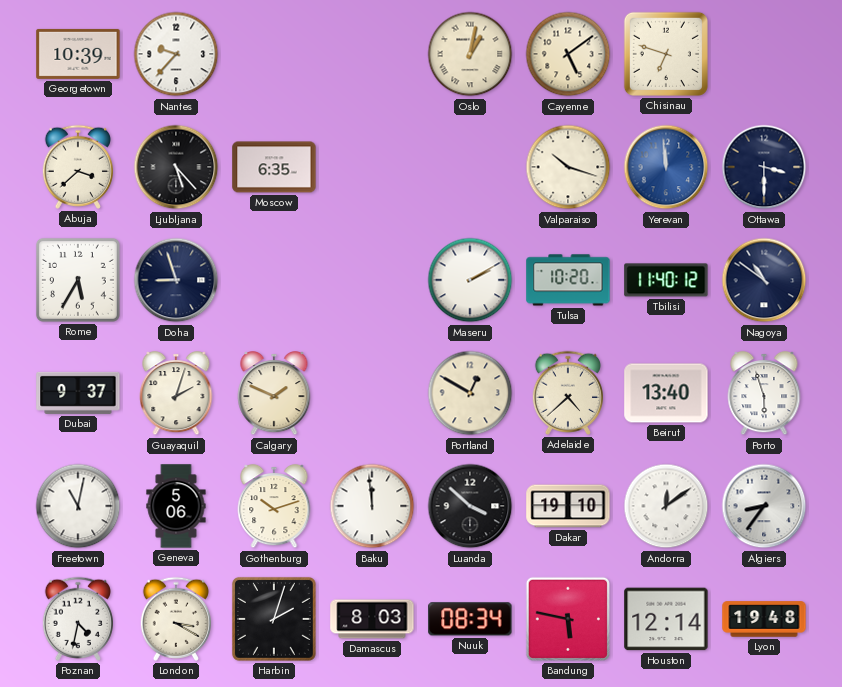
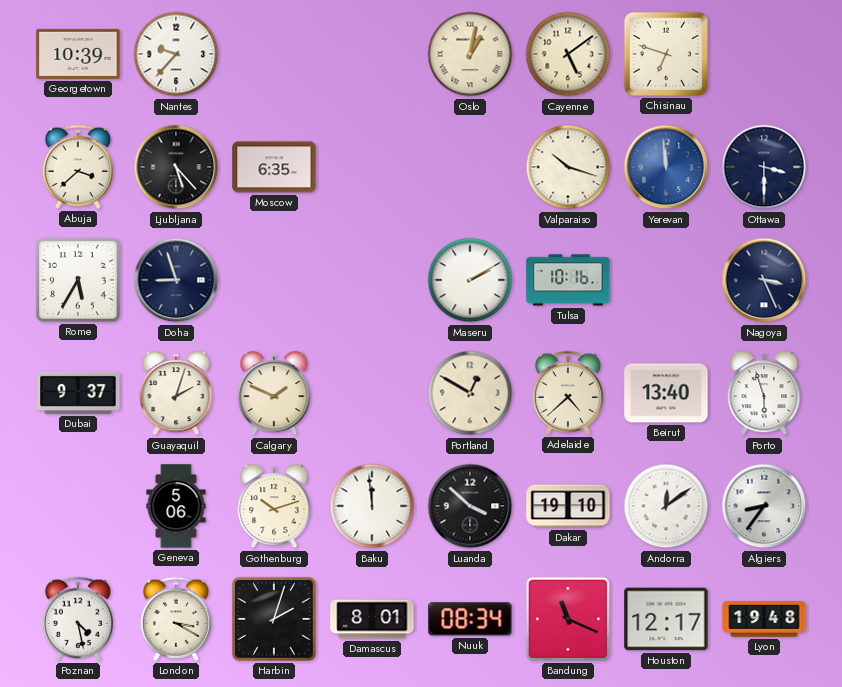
Tulsa: 10:20 -> 10:16
Tbilisi: 11:40 -> none
Nagoya: 10:51 -> 3:26
Freetown: 11:02 -> none
Poznan: 4:32 -> 4:28
Damascus: 8:03 -> 8:01
Bandung: 5:47 -> 11:19
Houston: 12:14 -> 12:17
